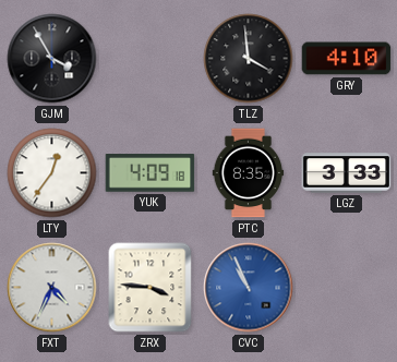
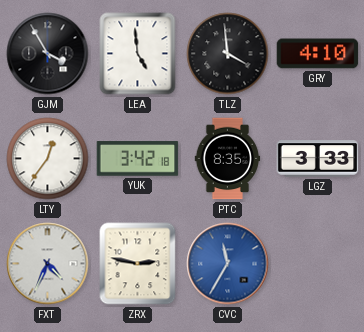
LEA: none -> 4:59
YUK: 4:09 -> 3:42
ZRX: 3:46 -> 2:47
CVC: 10:56 -> 11:35
